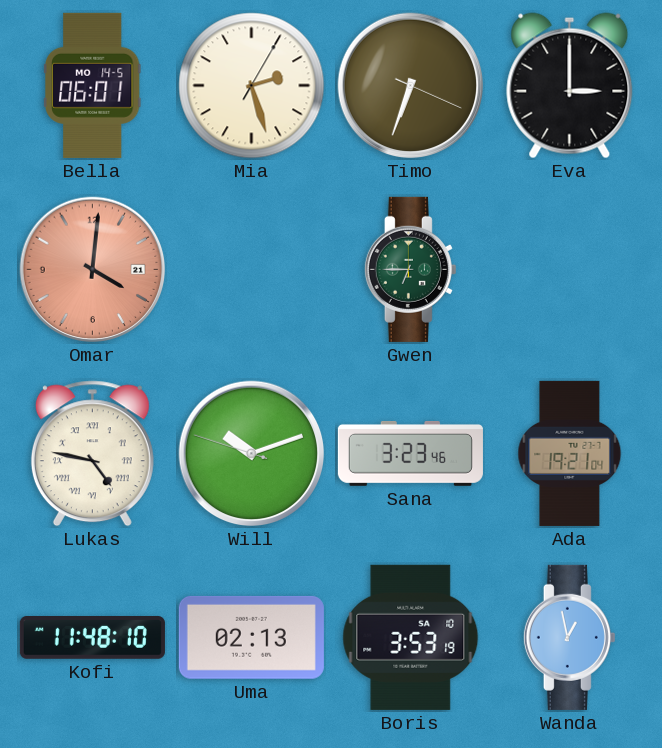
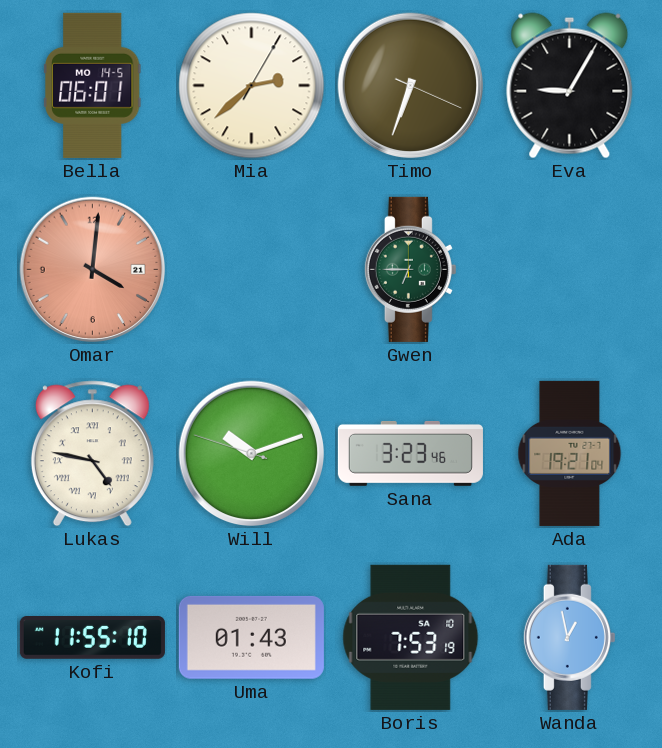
Mia: 2:27 -> 2:38
Eva: 3:00 -> 9:05
Kofi: 11:48 -> 11:55
Uma: 02:13 -> 01:43
Boris: 3:53 -> 7:53
